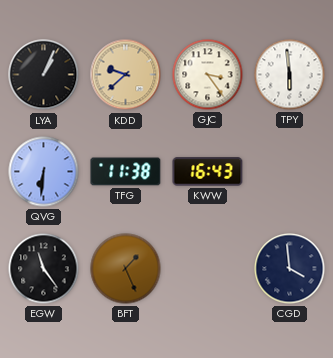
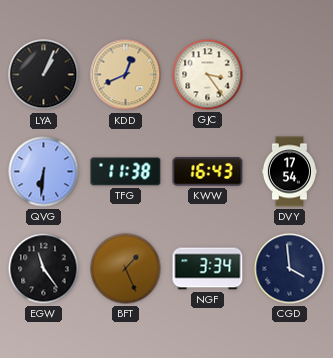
KDD: 9:38 -> 12:41
TPY: 5:59 -> none
DVY: none -> 17:54
NGF: none -> 3:34
